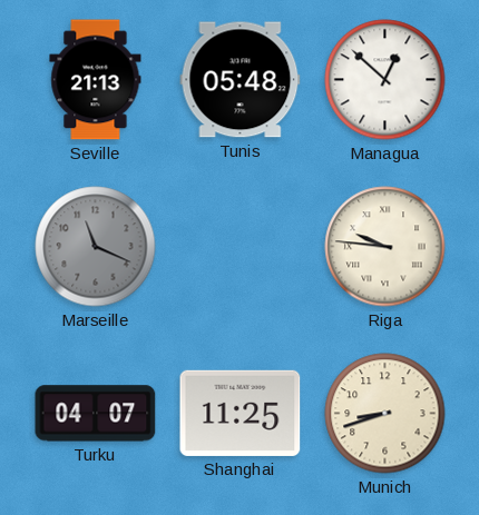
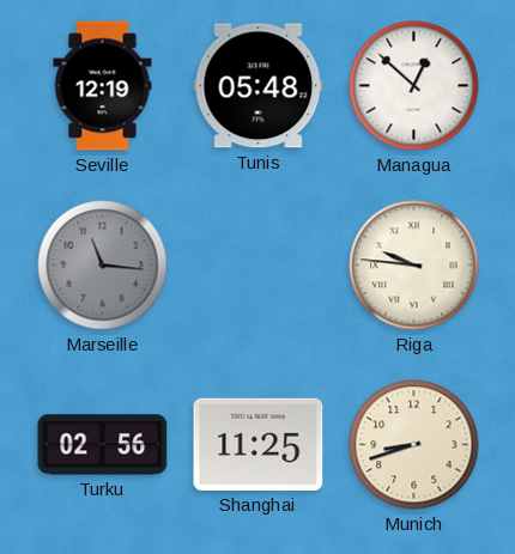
Seville: 21:13 -> 12:19
Marseille: 11:19 -> 11:16
Turku: 04:07 -> 02:56
